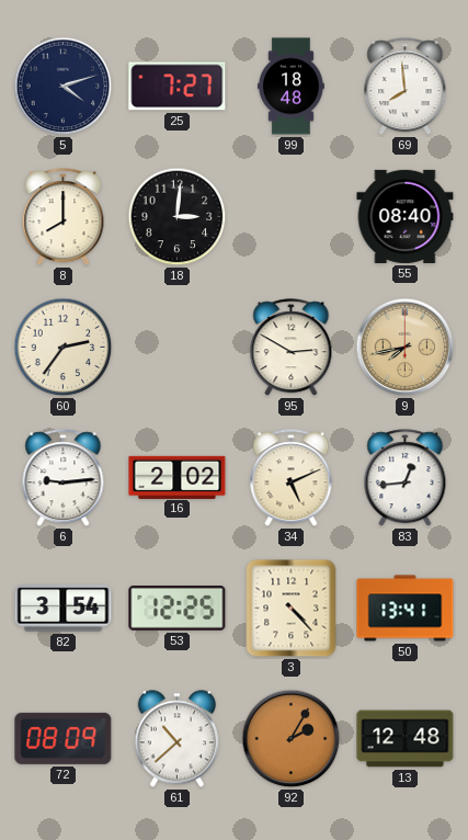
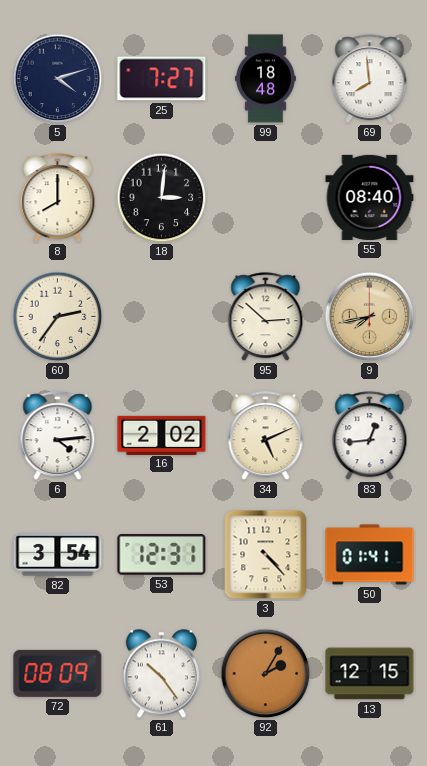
95: 2:50 -> 2:52
6: 9:14 -> 4:14
53: 12:25 -> 12:31
50: 13:41 -> 01:41
61: 10:38 -> 10:24
13: 12:48 -> 12:15
